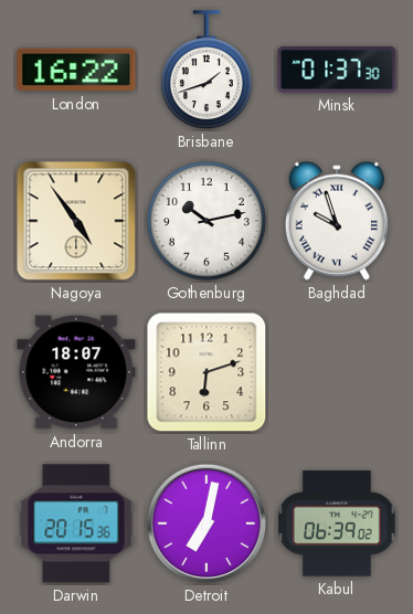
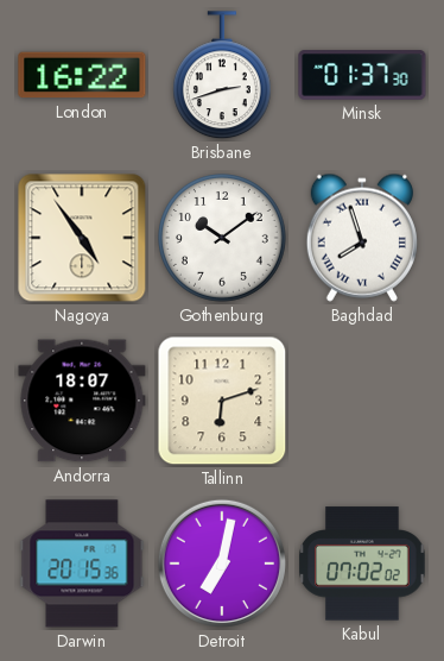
Brisbane: 1:42 -> 2:42
Gothenburg: 10:13 -> 10:09
Baghdad: 9:57 -> 7:57
Kabul: 06:39 -> 07:02
